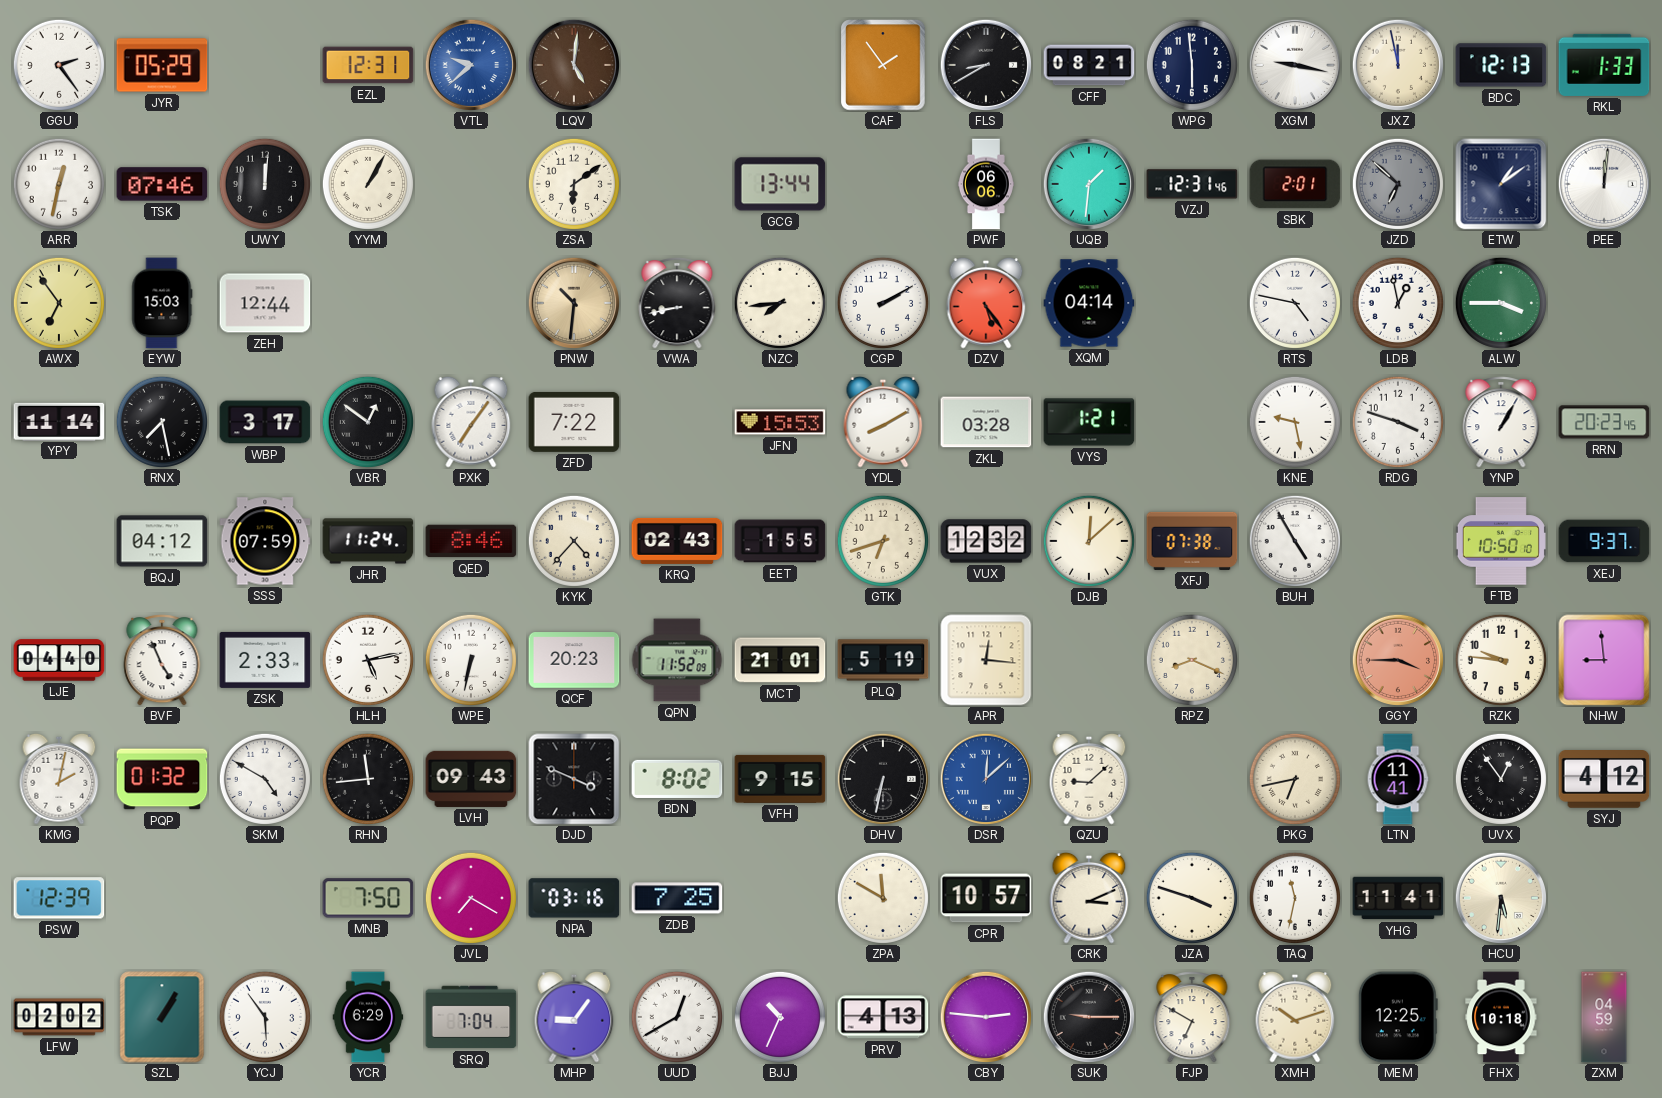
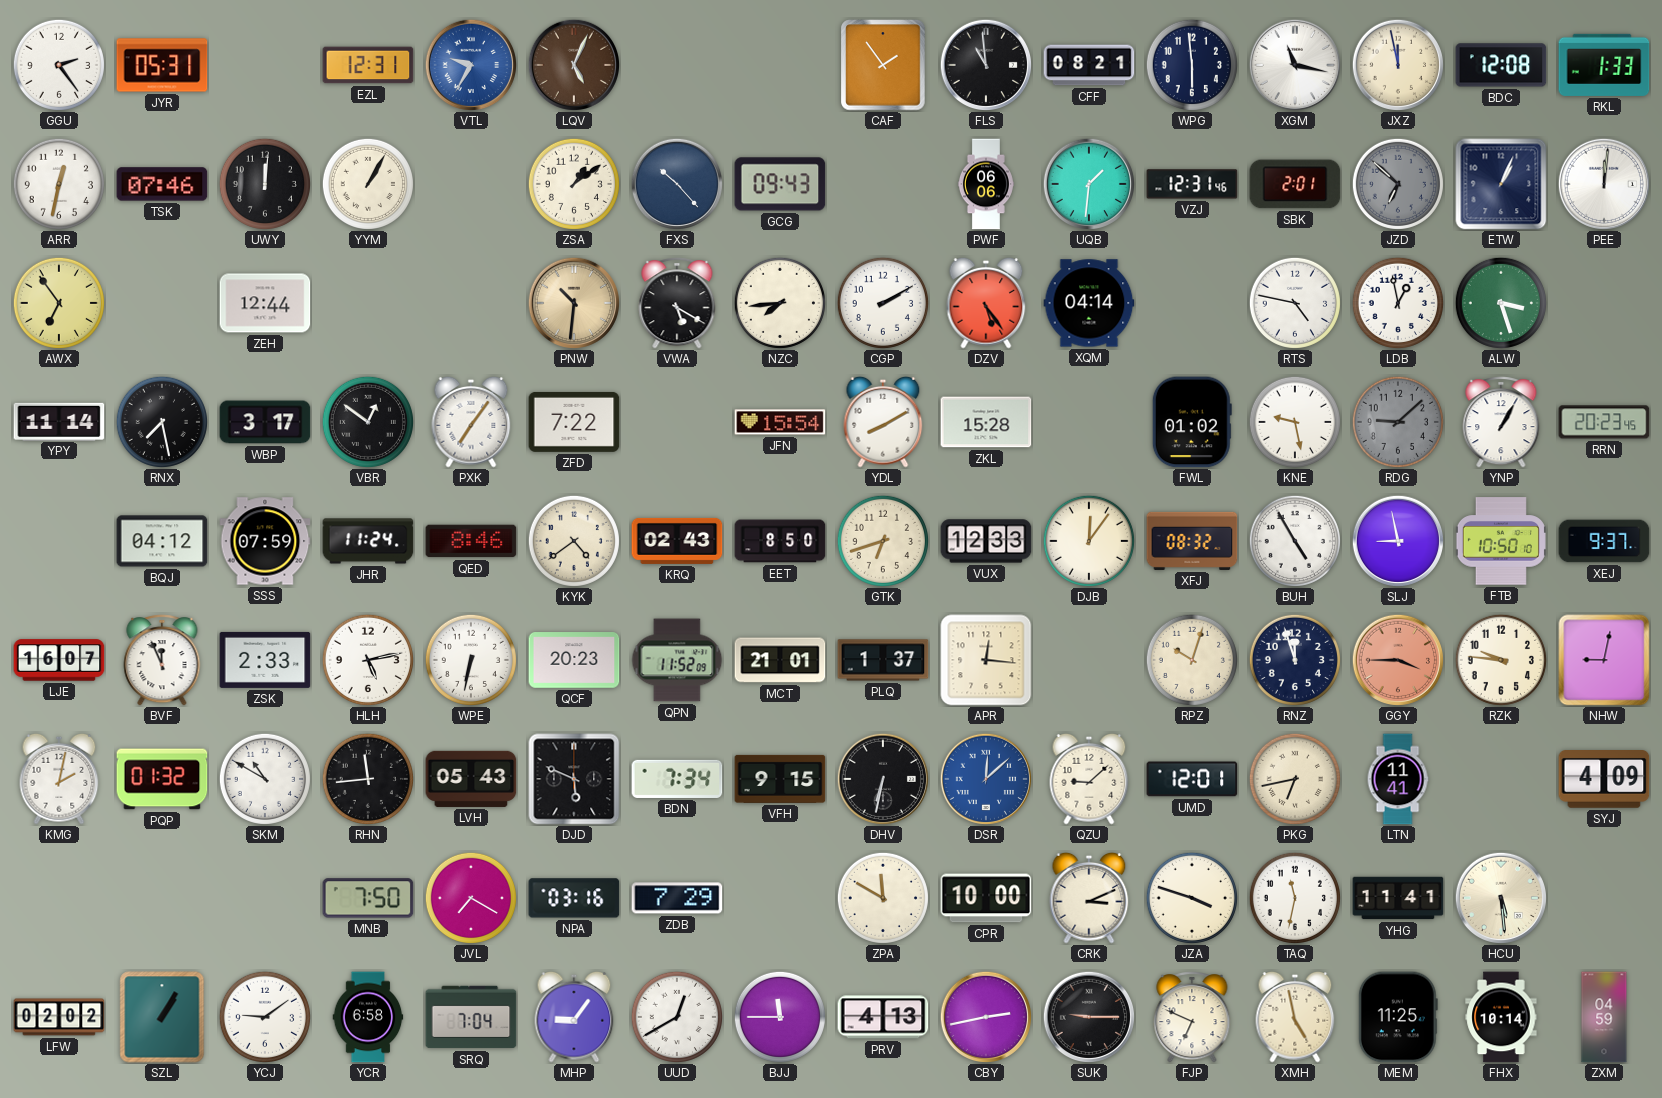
JYR: 05:29 -> 05:31
VTL: 9:38 -> 9:35
LQV: 5:01 -> 5:04
FLS: 8:40 -> 10:59
XGM: 9:17 -> 11:17
BDC: 12:13 -> 12:08
ZSA: 6:09 -> 1:09
FXS: none -> 10:23
GCG: 13:44 -> 09:43
ETW: 1:09 -> 1:04
EYW: 15:03 -> none
VWA: 8:43 -> 5:20
ALW: 3:45 -> 3:27
JFN: 15:53 -> 15:54
ZKL: 03:28 -> 15:28
VYS: 1:21 -> none
FWL: none -> 01:02
RDG: 3:48 -> 9:08
RDG dial: white -> grey
KYK: 4:37 -> 4:39
EET: 1:55 -> 8:50
VUX: 12:32 -> 12:33
DJB: 12:08 -> 12:06
XFJ: 07:38 -> 08:32
SLJ: none -> 8:58
LJE: 04:40 -> 16:07
BVF: 4:56 -> 11:56
PLQ: 5:19 -> 1:37
RPZ: 8:19 -> 10:03
RNZ: none -> 11:57
NHW: 8:59 -> 9:02
SKM: 4:50 -> 10:50
LVH: 09:43 -> 05:43
DJD: 3:49 -> 5:49
BDN: 8:02 -> 7:34
UMD: none -> 12:01
UVX: 12:54 -> none
SYJ: 4:12 -> 4:09
PSW: 12:39 -> none
ZDB: 7:25 -> 7:29
CPR: 10:57 -> 10:00
HCU: 5:31 -> 5:29
YCJ: 5:54 -> 9:09
YCR: 6:29 -> 6:58
BJJ: 10:34 -> 11:45
CBY: 2:46 -> 2:43
FJP: 6:50 -> 6:49
XMH: 10:12 -> 4:58
MEM: 12:25 -> 11:25
FHX: 10:18 -> 10:14
